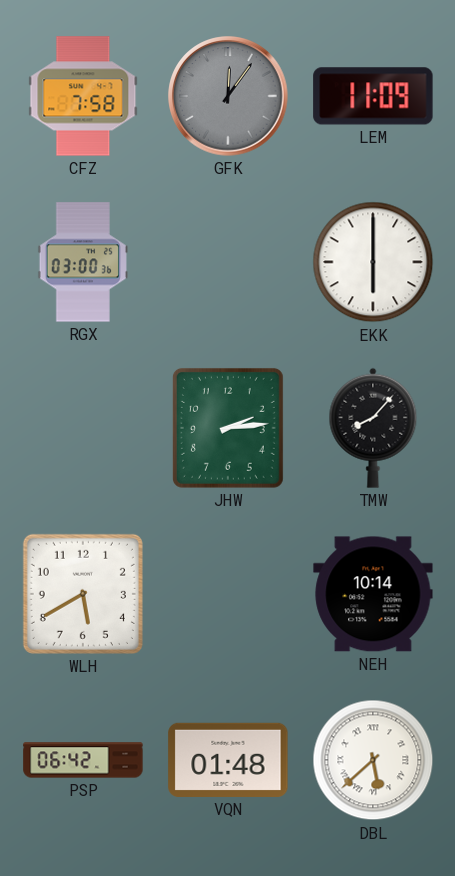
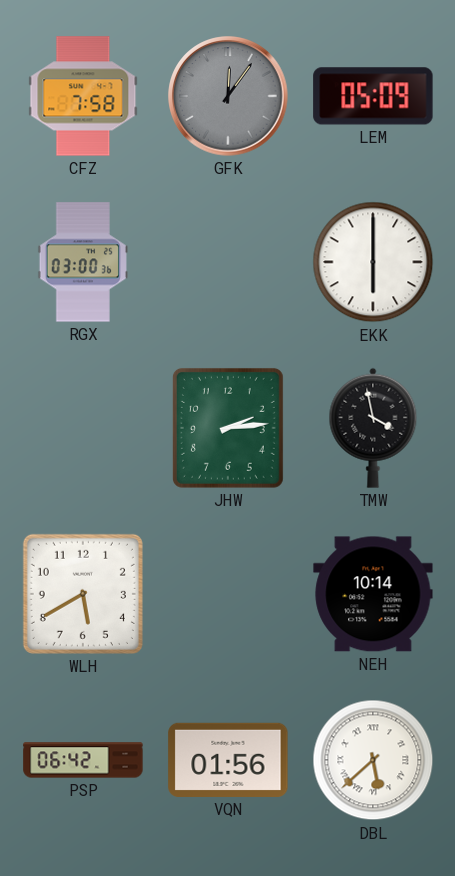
LEM: 11:09 -> 05:09
TMW: 8:07 -> 3:58
VQN: 01:48 -> 01:56
